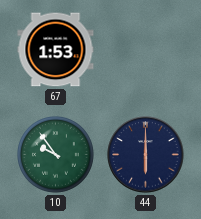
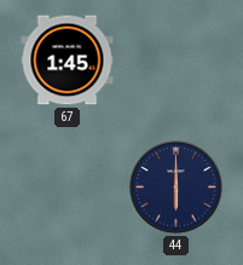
67: 1:53 -> 1:45
10: 9:54 -> none
